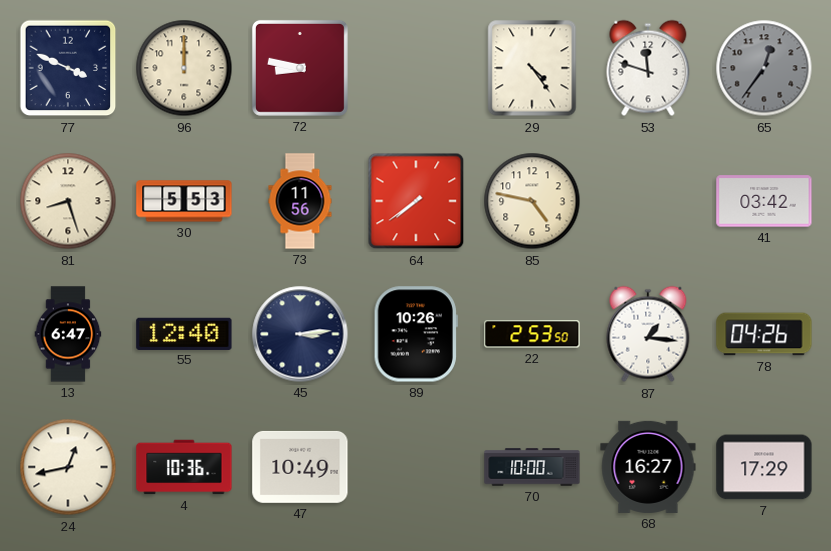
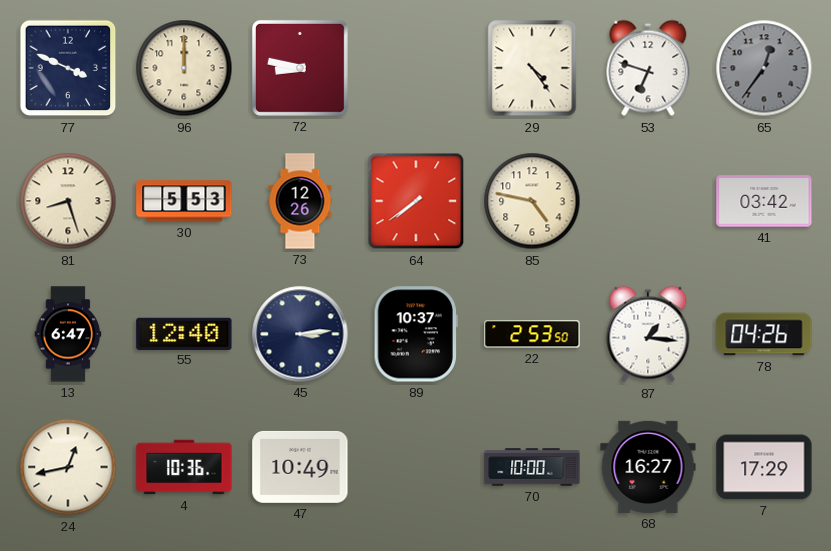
53: 11:48 -> 6:48
73: 11:56 -> 12:26
89: 10:26 -> 10:37
